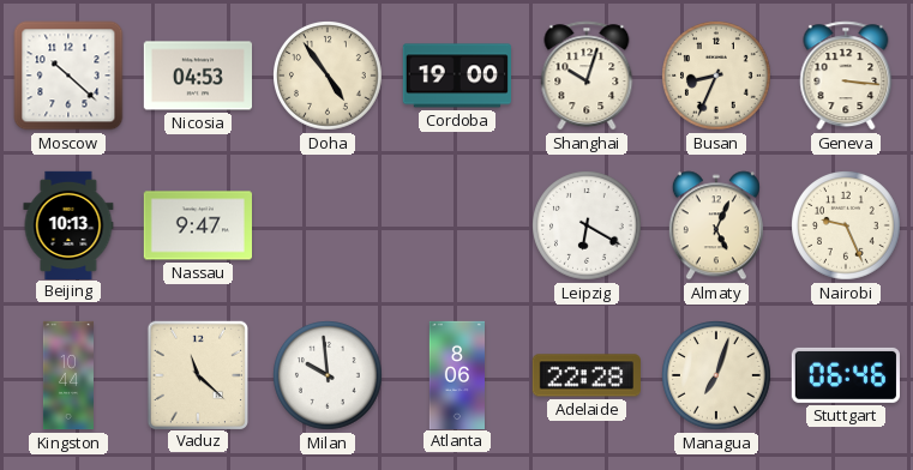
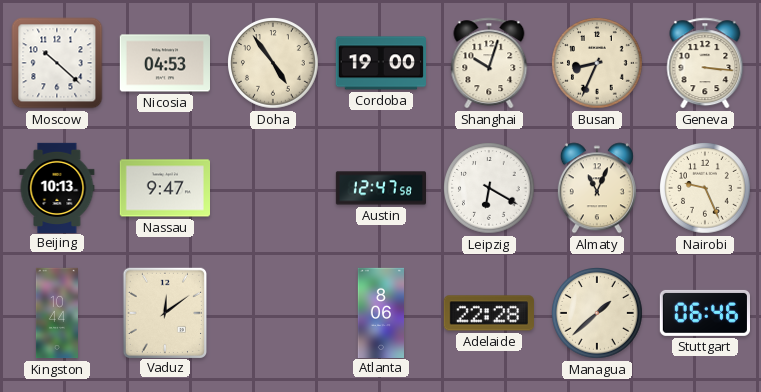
Austin: none -> 12:47
Almaty: 5:04 -> 11:04
Vaduz: 11:22 -> 12:09
Milan: 9:59 -> none
Managua: 7:03 -> 1:38
